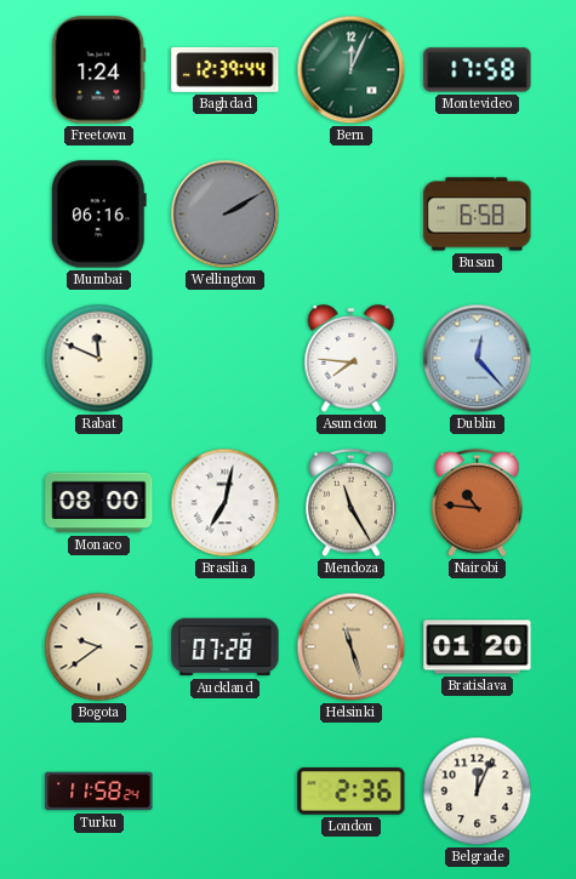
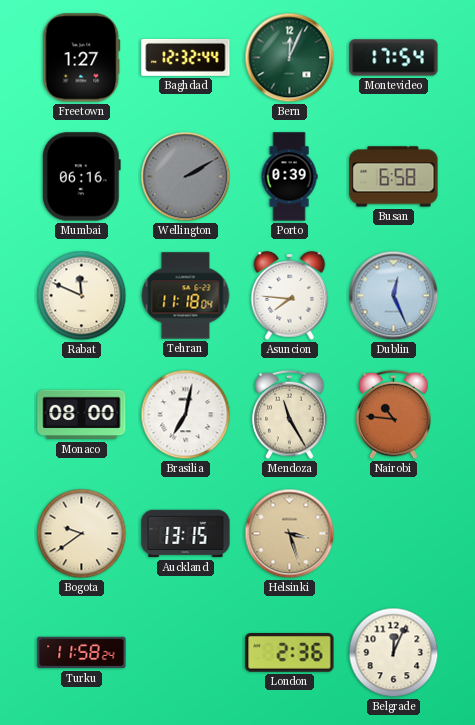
Freetown: 1:24 -> 1:27
Baghdad: 12:39 -> 12:32
Montevideo: 17:58 -> 17:54
Porto: none -> 0:39
Tehran: none -> 11:18
Dublin: 12:23 -> 12:26
Auckland: 07:28 -> 13:15
Helsinki: 11:27 -> 3:27
Bratislava: 01:20 -> none
